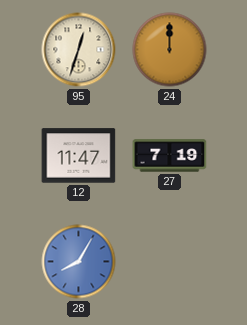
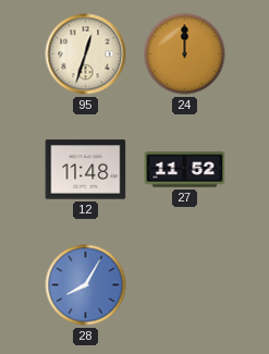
12: 11:47 -> 11:48
27: 7:19 -> 11:52
